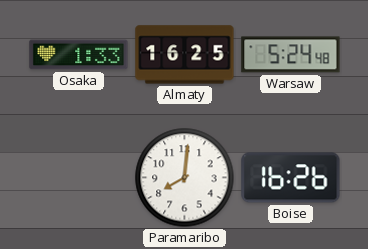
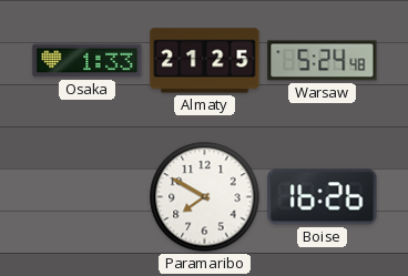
Almaty: 16:25 -> 21:25
Paramaribo: 8:01 -> 7:50
